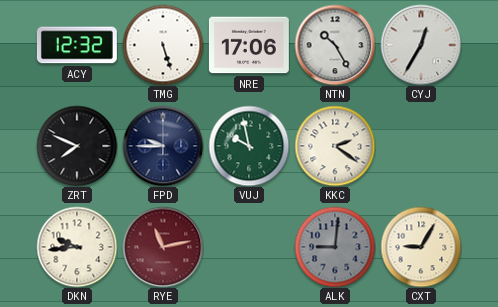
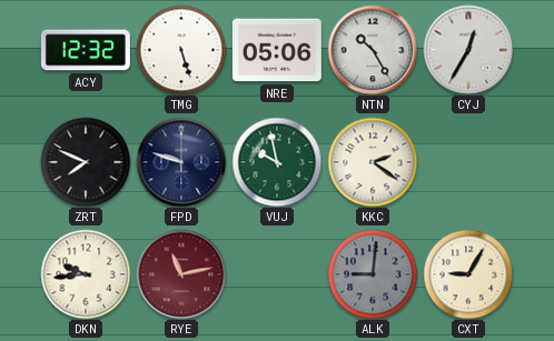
NRE: 17:06 -> 05:06
FPD: 9:45 -> 9:48
